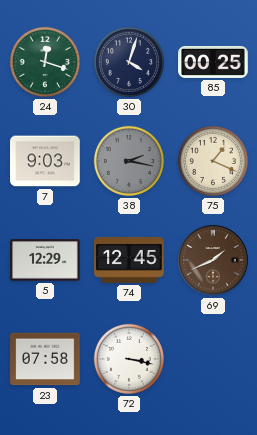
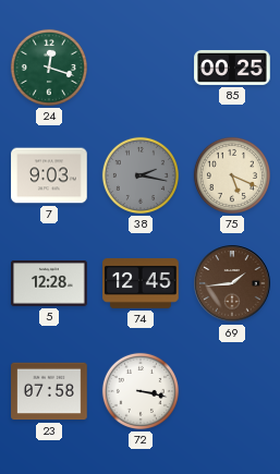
30: 4:03 -> none
75: 1:19 -> 5:19
5: 12:29 -> 12:28
69: 1:41 -> 1:44
